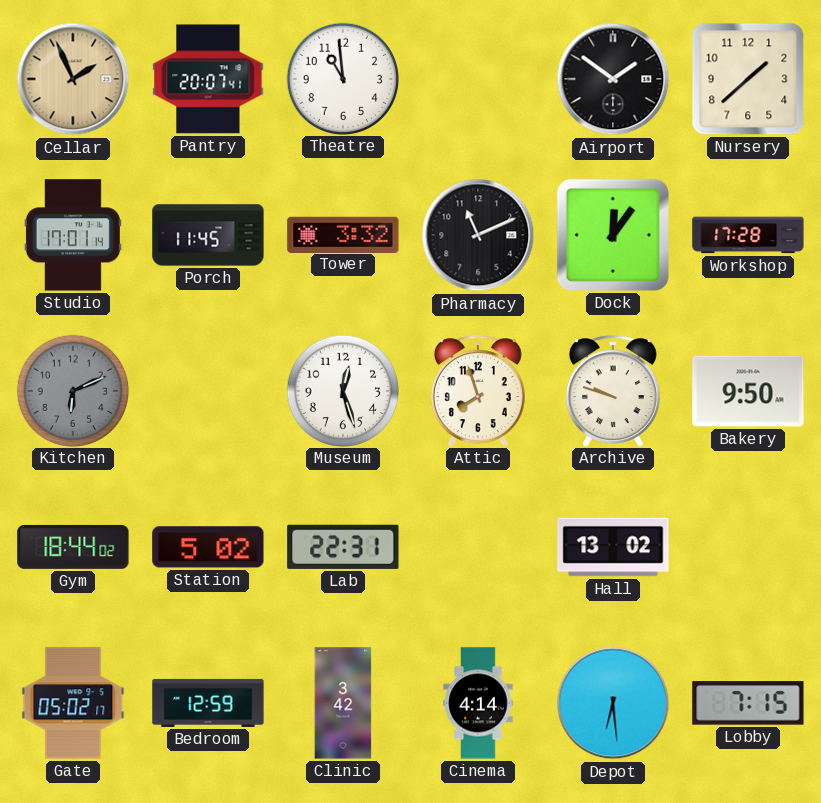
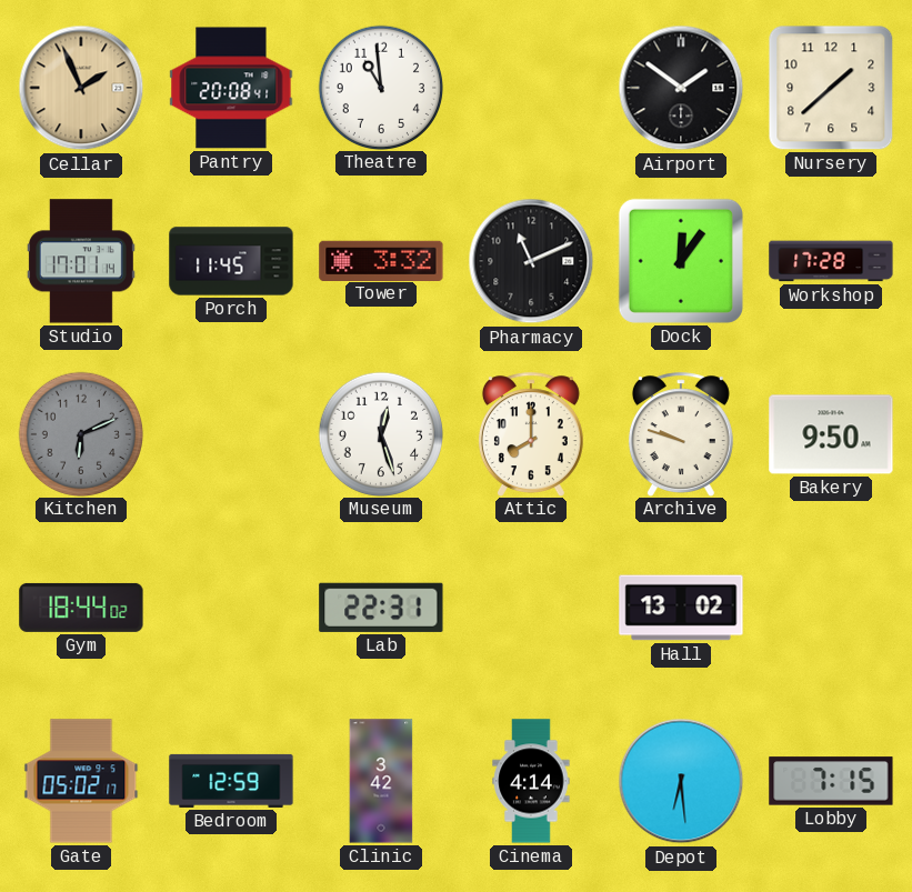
Pantry: 20:07 -> 20:08
Attic: 7:57 -> 8:00
Station: 5:02 -> none
